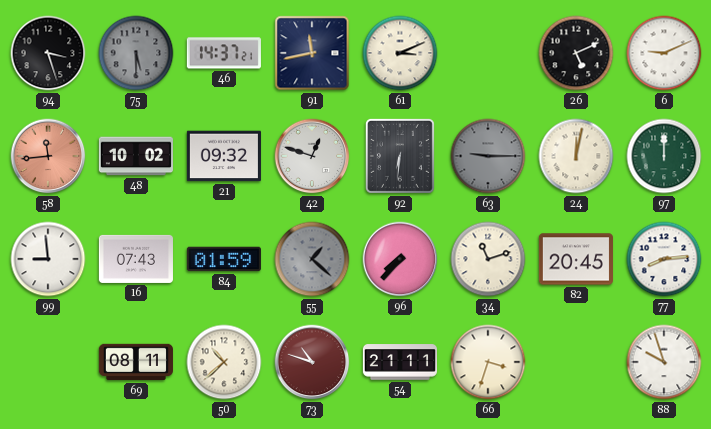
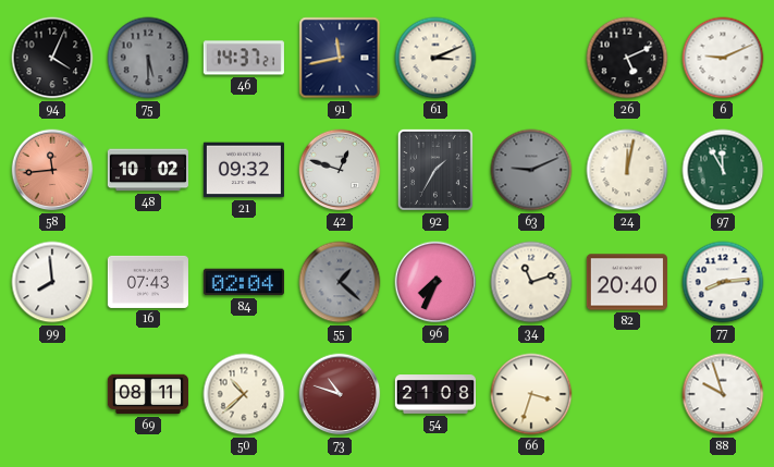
94: 3:27 -> 4:04
92: 6:31 -> 1:35
63: 9:15 -> 9:11
97: 12:00 -> 11:55
99: 8:59 -> 7:59
84: 01:59 -> 02:04
96: 7:37 -> 7:34
82: 20:45 -> 20:40
54: 21:11 -> 21:08
